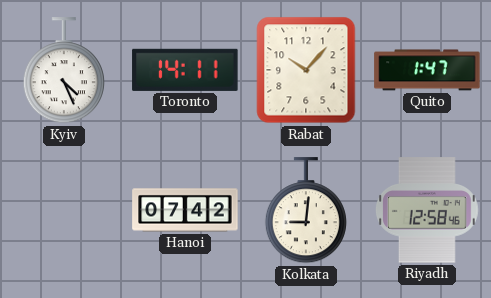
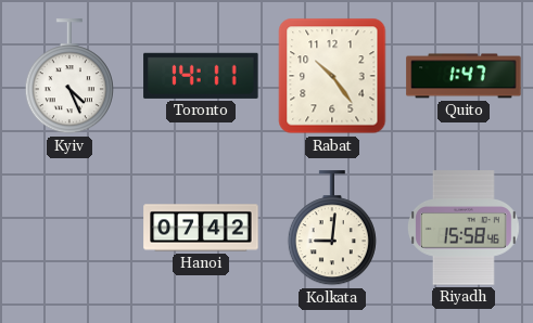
Rabat: 10:07 -> 10:24
Riyadh: 12:58 -> 15:58
